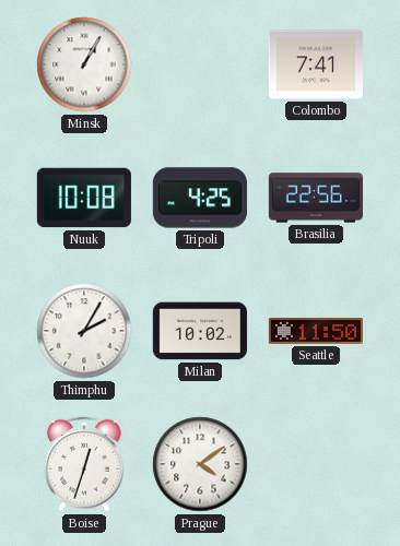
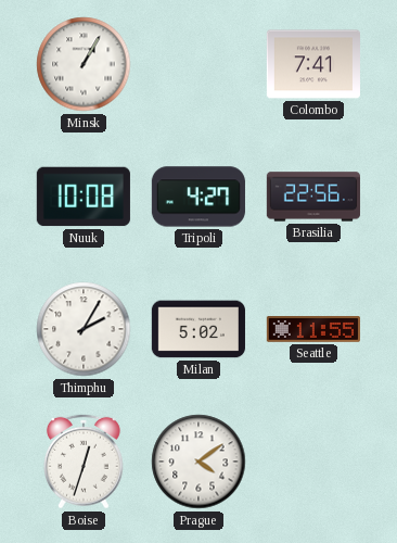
Tripoli: 4:25 -> 4:27
Milan: 10:02 -> 5:02
Seattle: 11:50 -> 11:55
